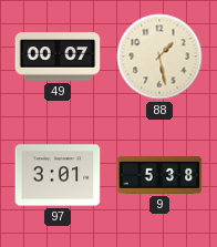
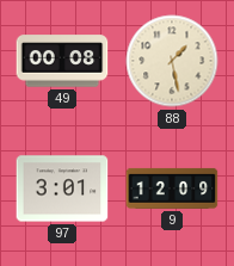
49: 00:07 -> 00:08
9: 5:38 -> 12:09
